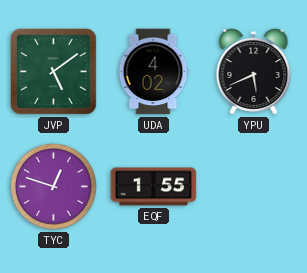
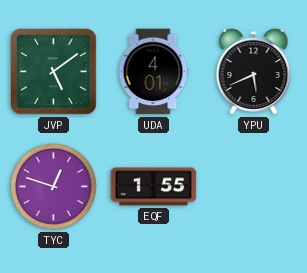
UDA: 4:02 -> 4:01
